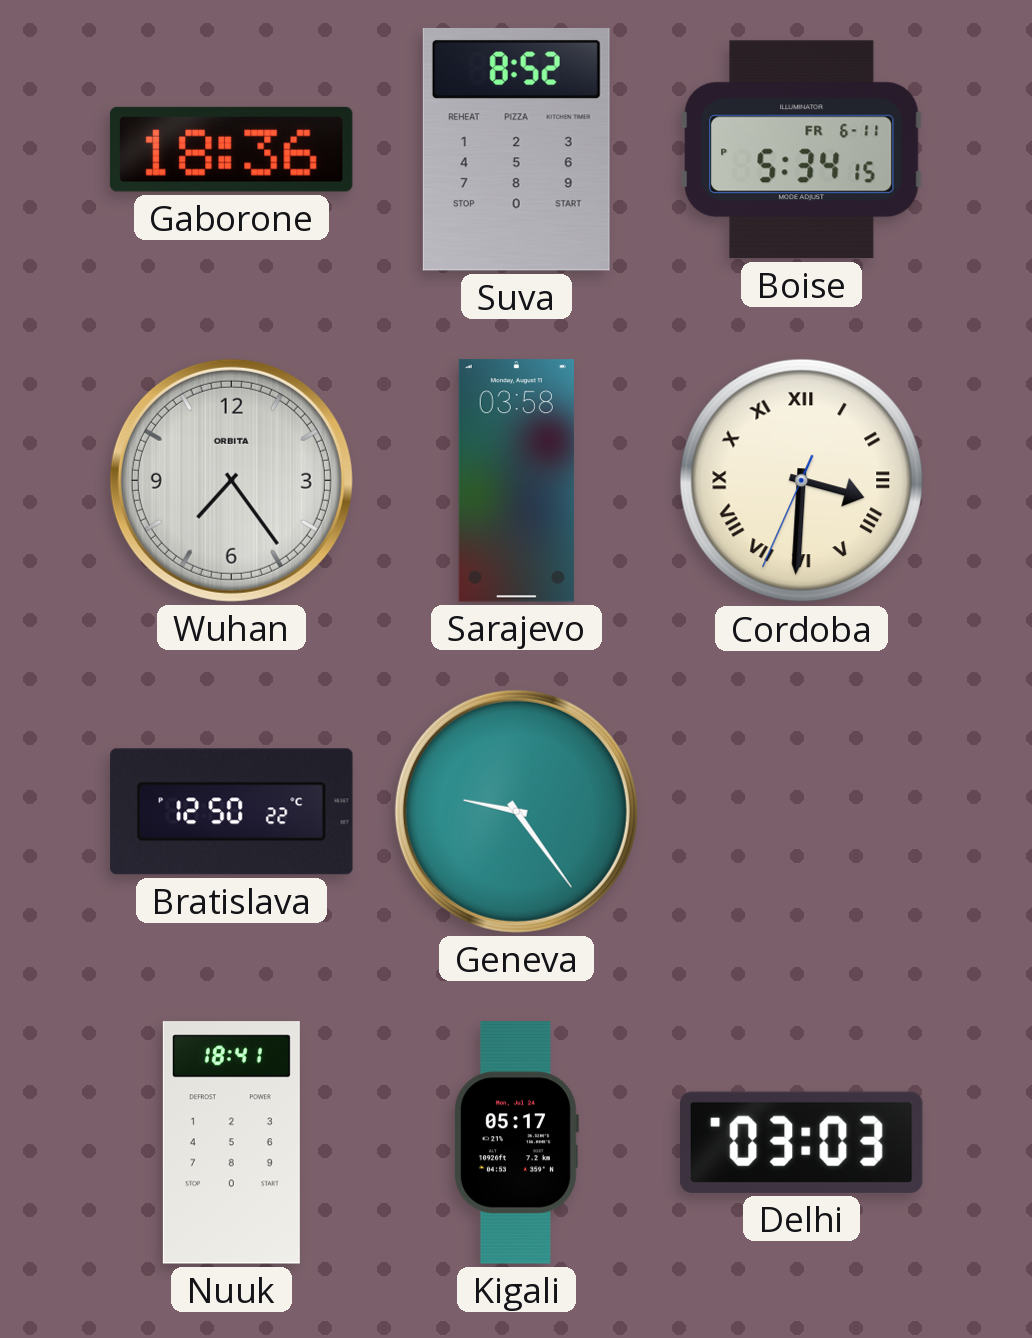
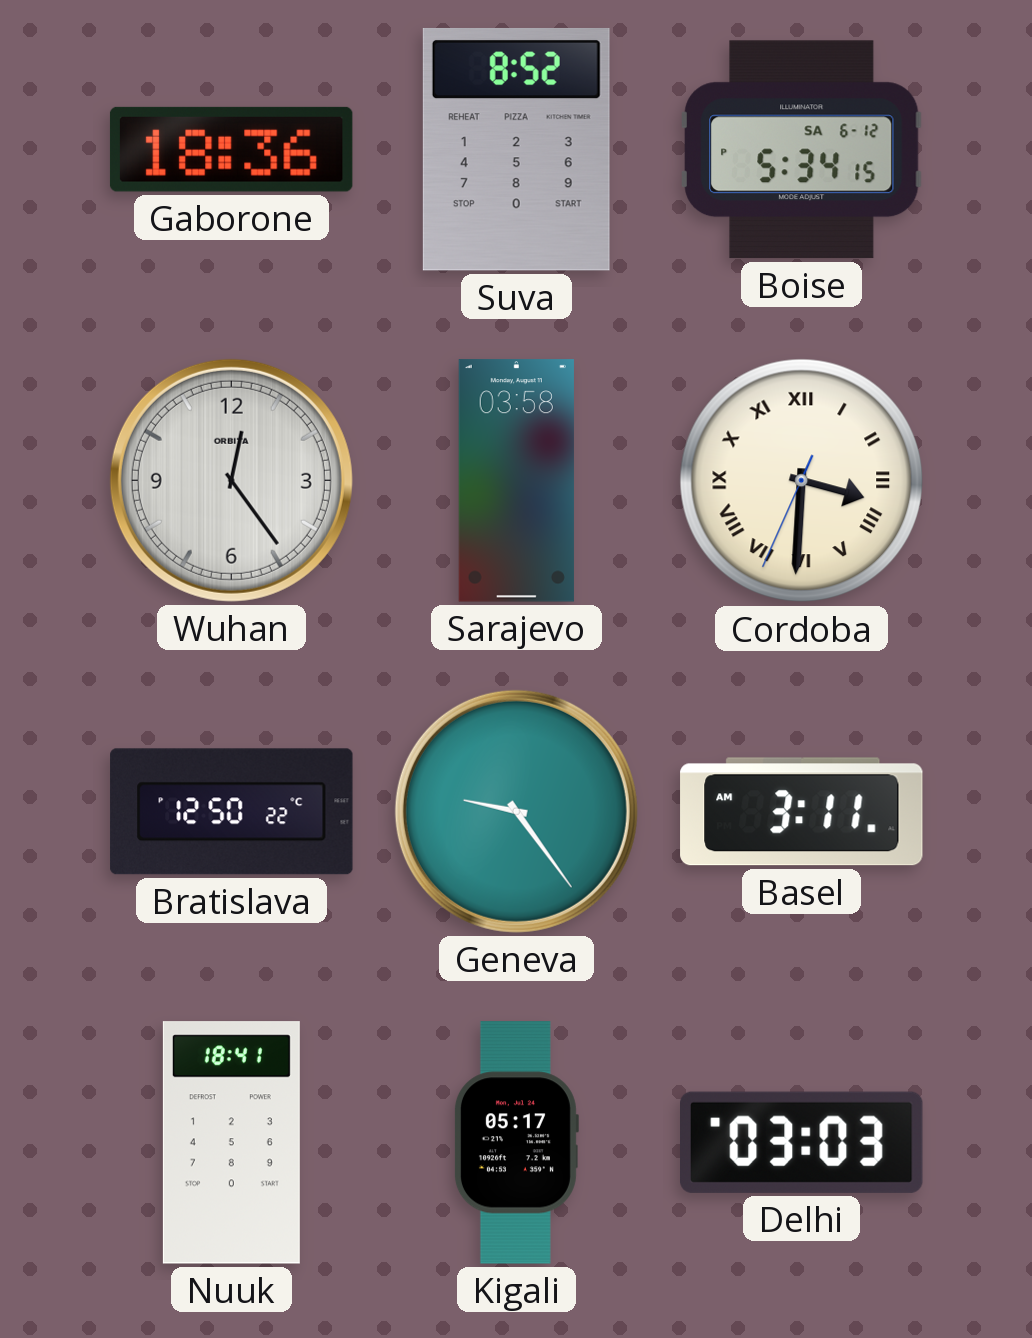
Boise date: FR 6-11 -> SA 6-12
Wuhan: 7:24 -> 12:24
Basel: none -> 3:11
